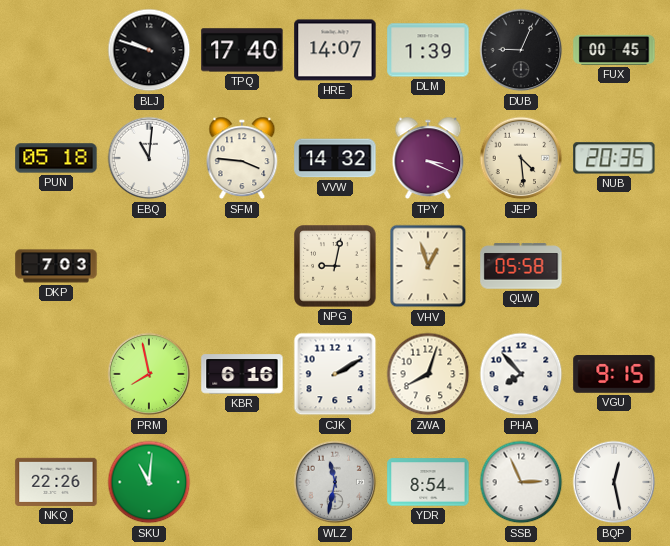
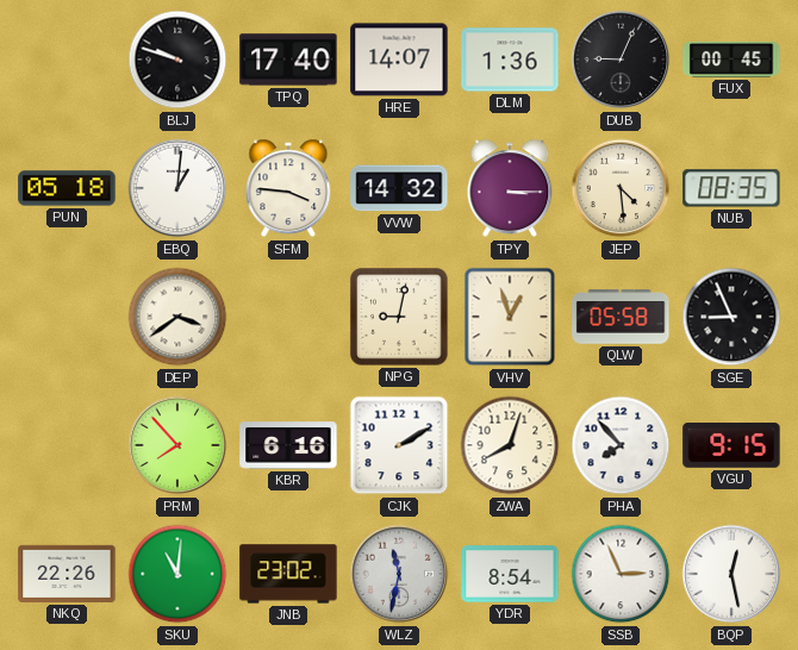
DLM: 1:39 -> 1:36
EBQ: 11:01 -> 1:01
TPY: 3:19 -> 3:15
NUB: 20:35 -> 08:35
DKP: 7:03 -> none
DEP: none -> 3:39
SGE: none -> 8:56
PRM: 7:58 -> 7:53
JNB: none -> 23:02
